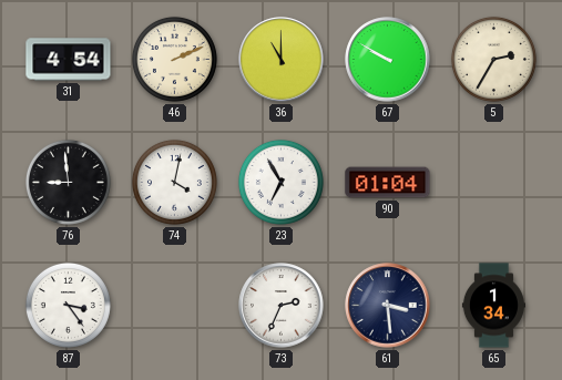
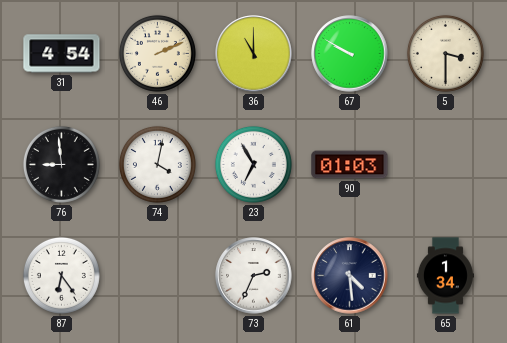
5: 2:35 -> 3:30
90: 01:04 -> 01:03
87: 3:24 -> 6:24
61: 3:29 -> 4:29
